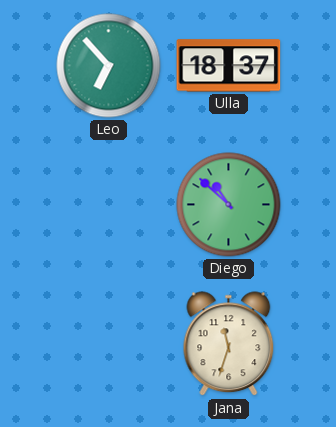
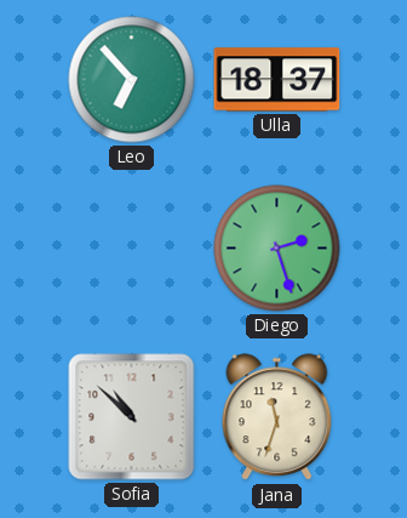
Diego: 10:52 -> 2:27
Sofia: none -> 10:52
